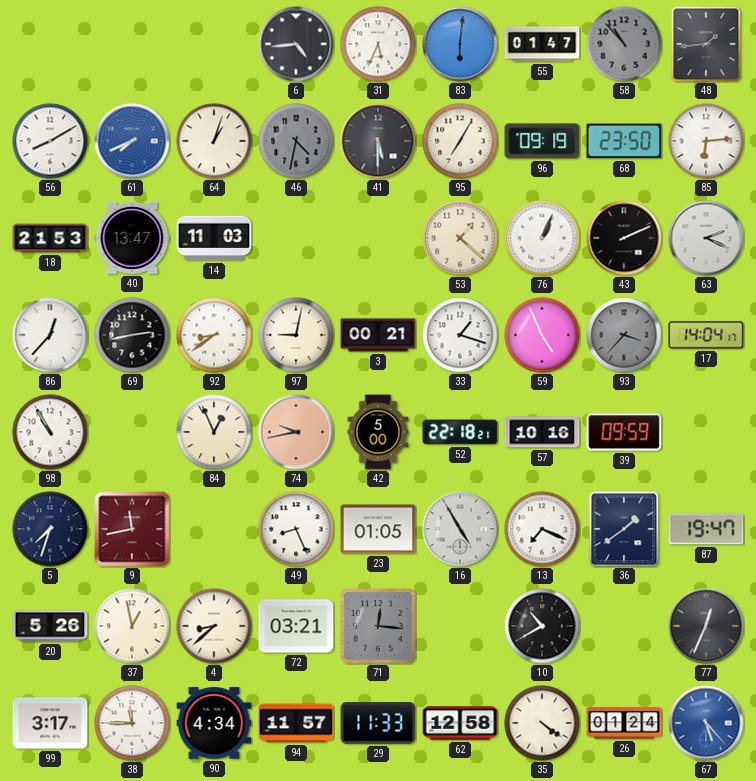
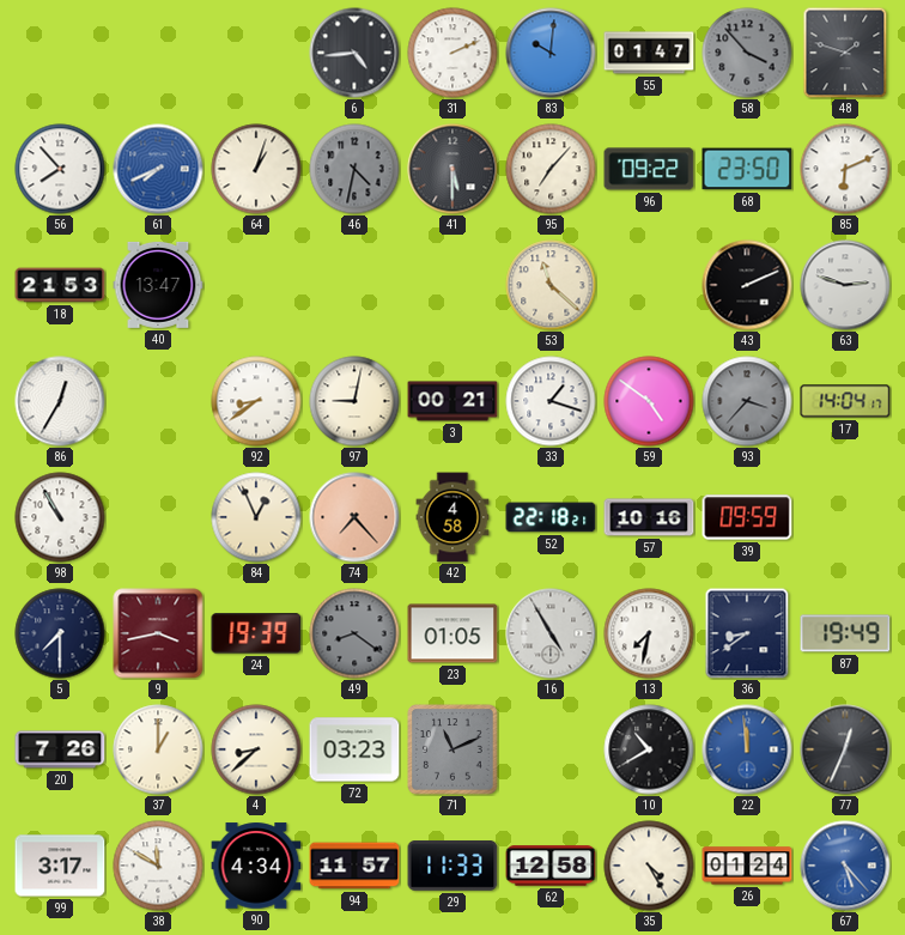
31: 5:34 -> 2:11
83: 6:01 -> 10:01
58: 10:53 -> 3:53
48: 1:44 -> 1:48
56: 8:10 -> 7:53
95: 7:05 -> 7:07
96: 09:19 -> 09:22
85: 6:14 -> 6:11
14: 11:03 -> none
53: 1:22 -> 11:22
76: 1:04 -> none
63: 2:19 -> 2:48
86: 12:37 -> 12:35
69: 2:43 -> none
59: 4:56 -> 4:51
74: 9:43 -> 7:23
42: 5:00 -> 4:58
5: 7:33 -> 7:30
9: 11:43 -> 3:43
24: none -> 19:39
49: 8:26 -> 8:21
49 dial: white -> grey
13: 7:19 -> 7:32
36: 1:39 -> 8:39
87: 19:47 -> 19:49
20: 5:26 -> 7:26
37: 12:58 -> 1:00
72: 03:21 -> 03:23
71: 12:16 -> 11:11
22: none -> 11:59
38: 11:45 -> 11:50
35: 4:21 -> 4:25
